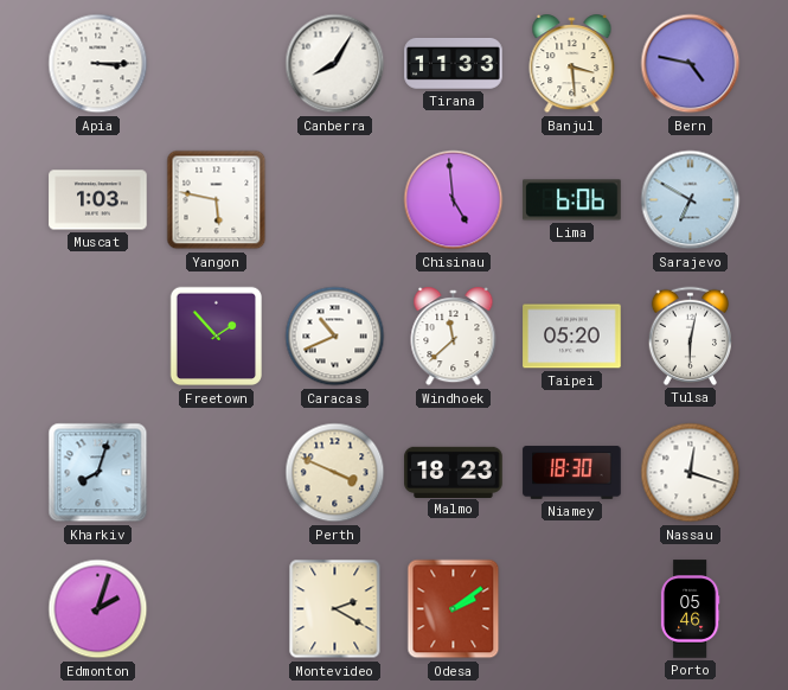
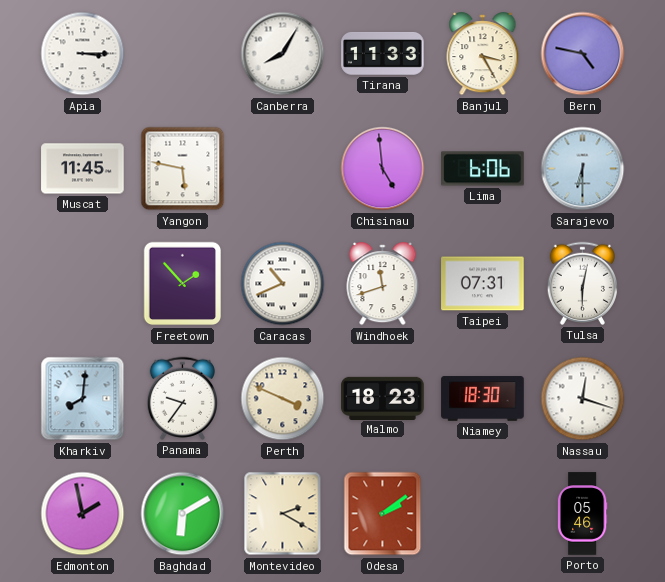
Banjul: 3:29 -> 3:25
Muscat: 1:03 -> 11:45
Sarajevo: 6:50 -> 6:30
Windhoek: 11:38 -> 11:42
Taipei: 05:20 -> 07:31
Kharkiv: 8:03 -> 8:01
Panama: none -> 9:36
Edmonton: 2:03 -> 1:58
Baghdad: none -> 6:10
